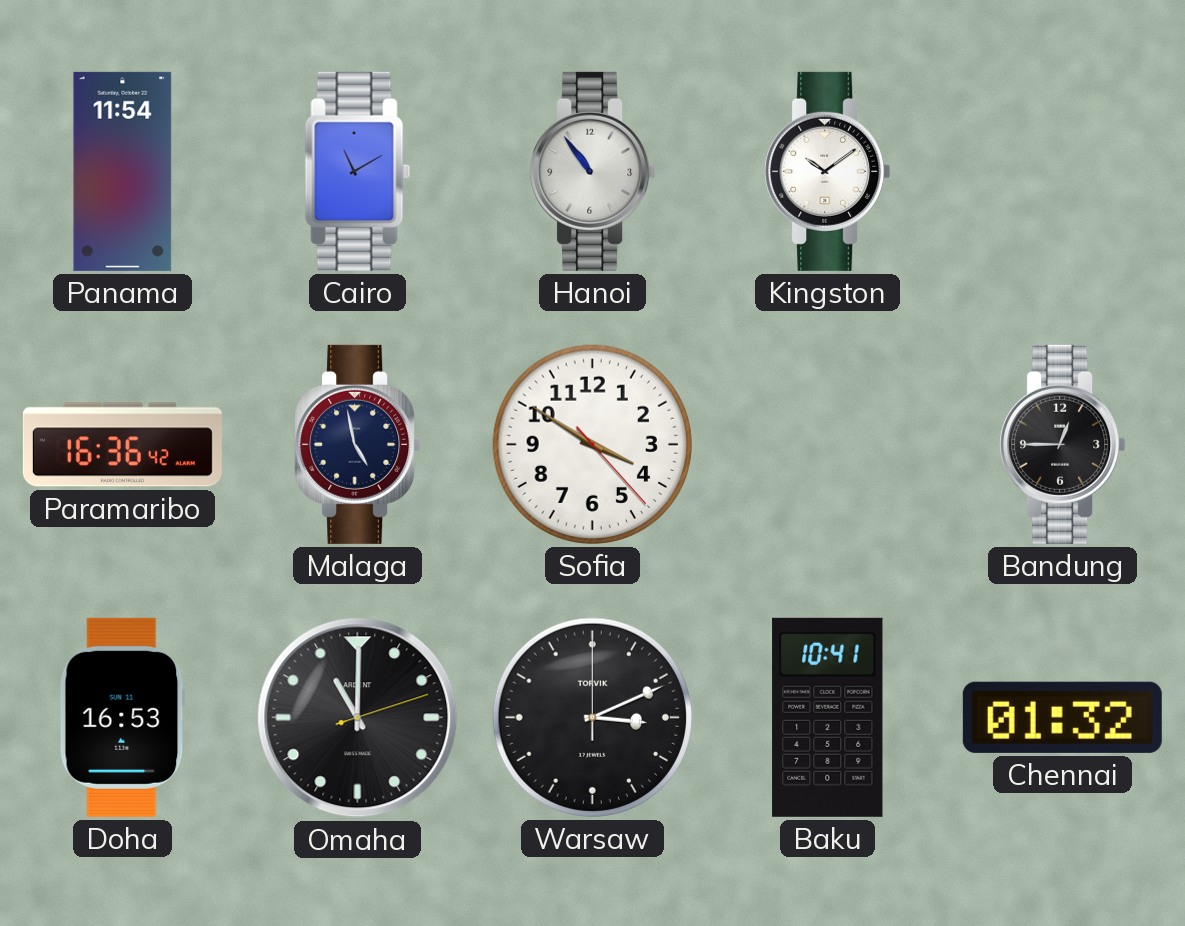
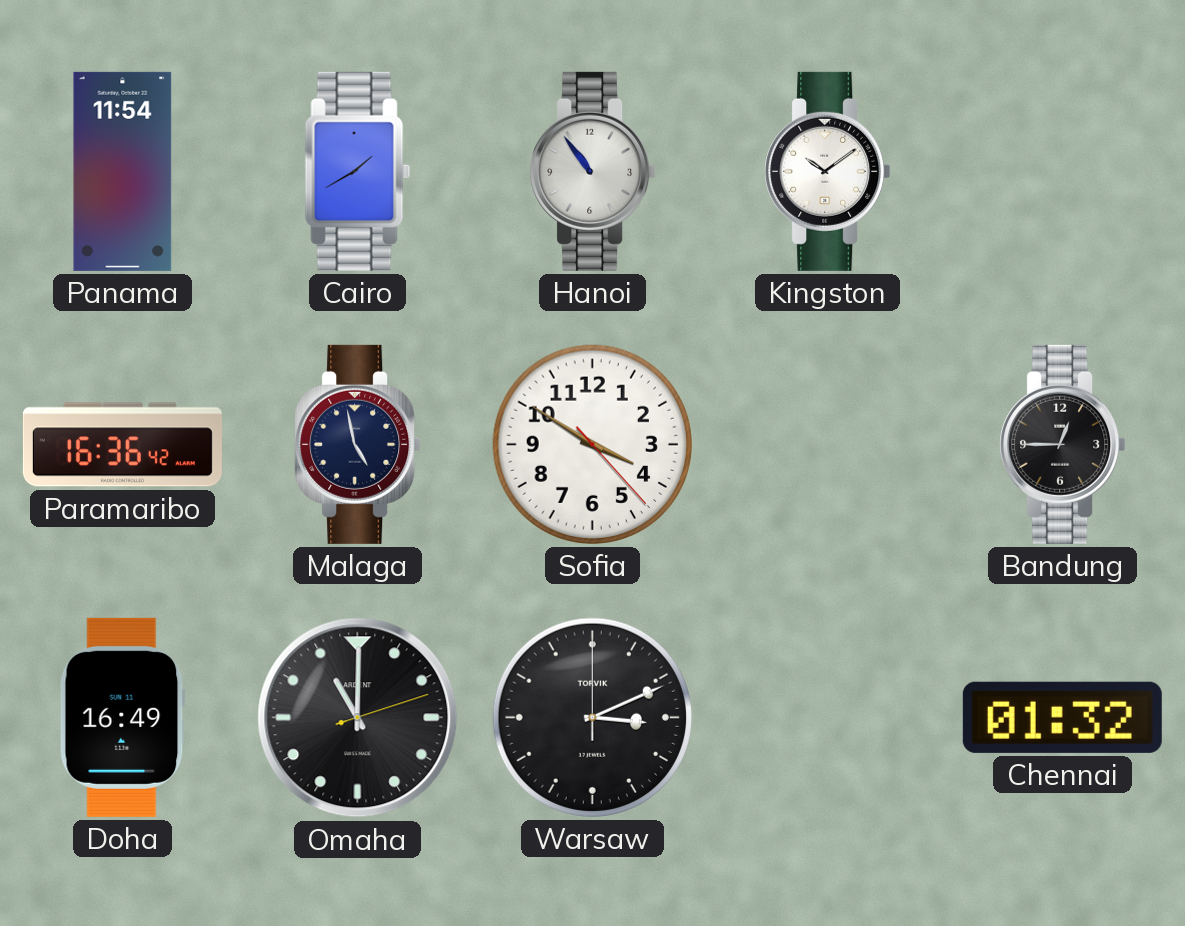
Cairo: 11:10 -> 1:40
Doha: 16:53 -> 16:49
Baku: 10:41 -> none
